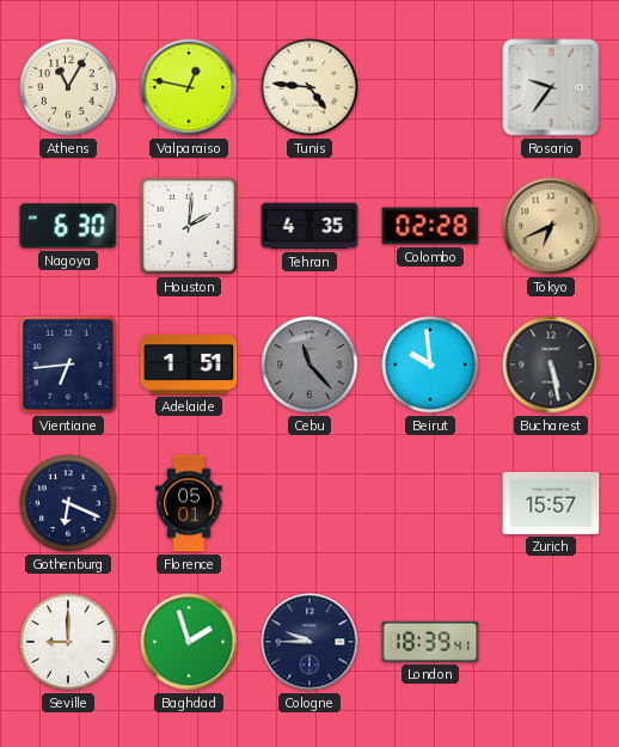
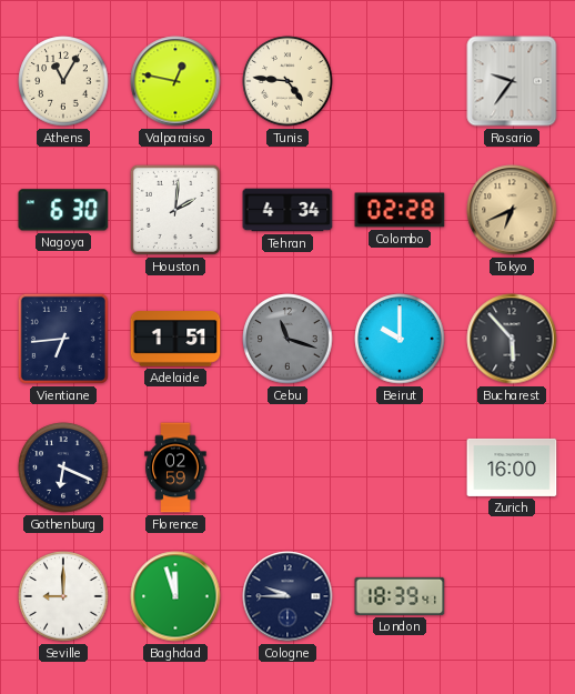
Tehran: 4:35 -> 4:34
Cebu: 11:23 -> 11:18
Beirut: 9:59 -> 10:00
Bucharest: 5:28 -> 5:53
Florence: 05:01 -> 02:59
Zurich: 15:57 -> 16:00
Baghdad: 1:57 -> 11:57
